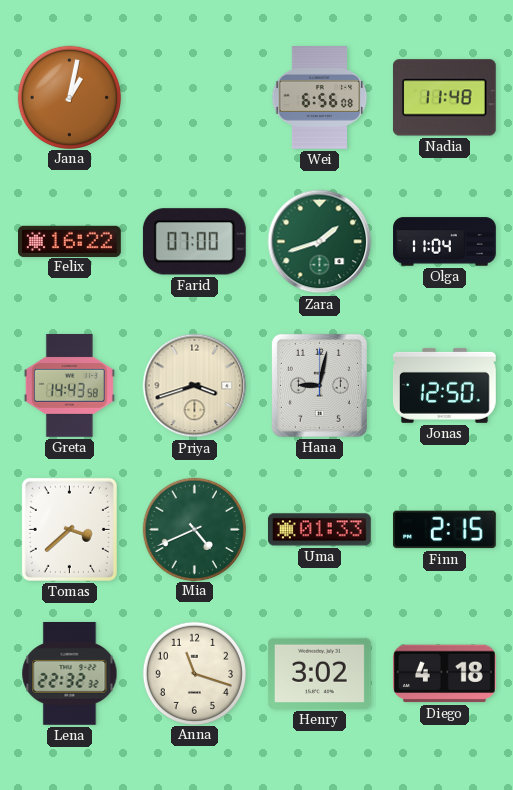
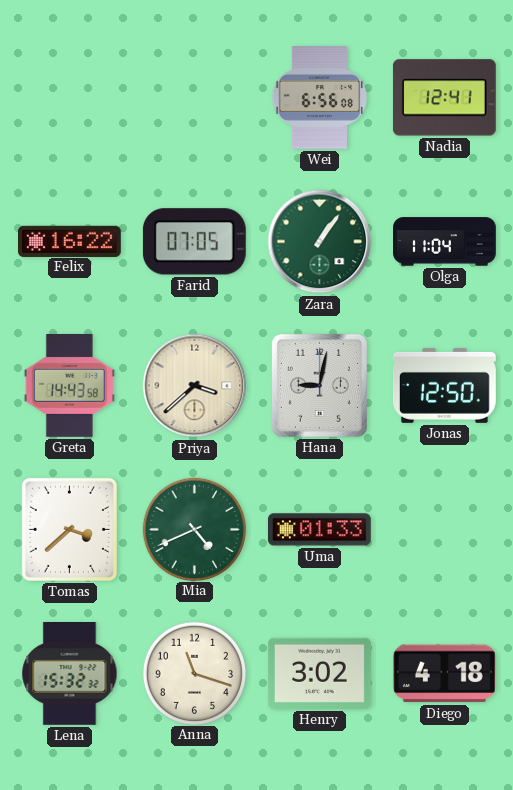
Jana: 1:02 -> none
Nadia: 11:48 -> 12:41
Farid: 07:00 -> 07:05
Zara: 1:42 -> 1:06
Priya: 3:42 -> 3:38
Finn: 2:15 -> none
Lena: 22:32 -> 15:32
